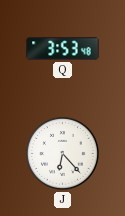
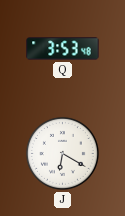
J: 6:23 -> 6:20
